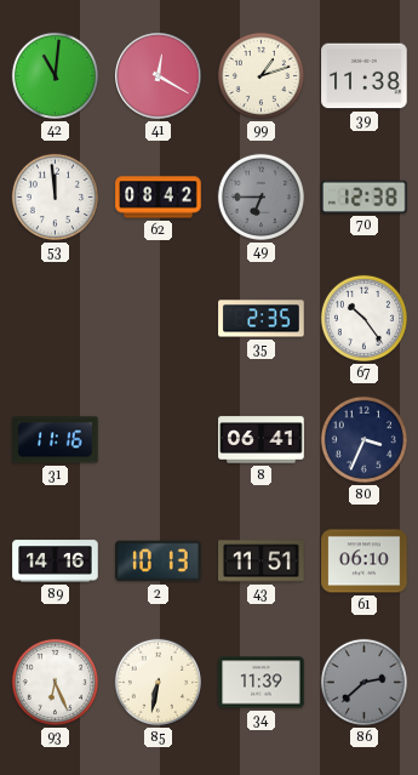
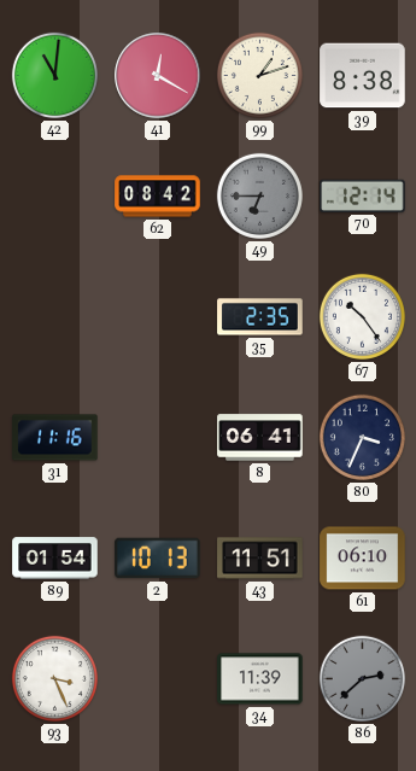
39: 11:38 -> 8:38
53: 11:59 -> none
70: 12:38 -> 12:14
89: 14:16 -> 01:54
93: 6:26 -> 3:26
85: 6:32 -> none
